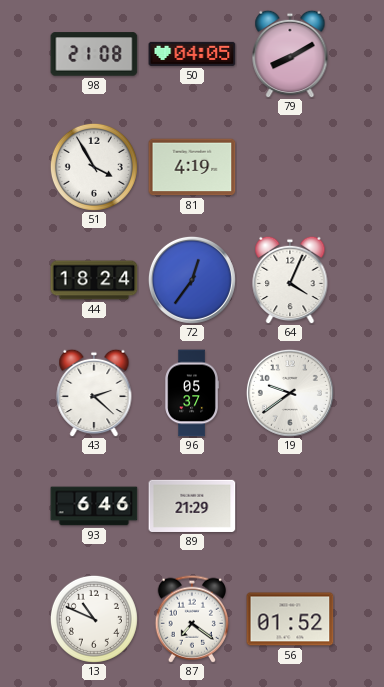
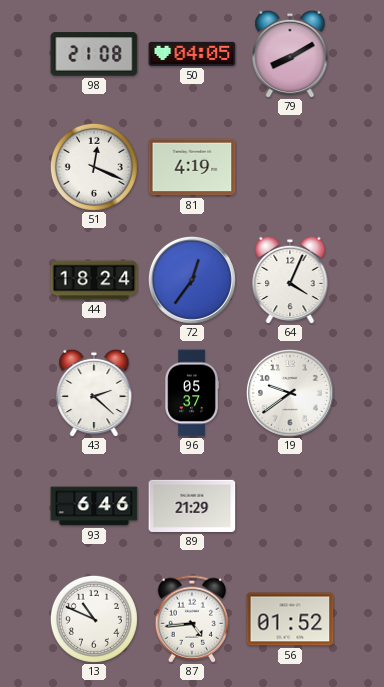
51: 3:55 -> 12:19
87: 7:21 -> 4:44
